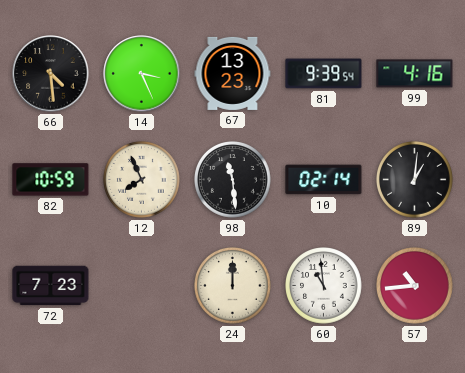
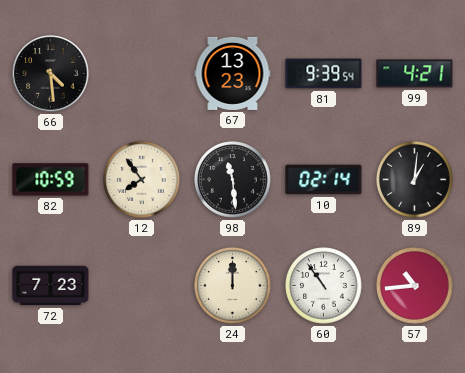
14: 3:26 -> none
99: 4:16 -> 4:21
12: 7:56 -> 7:54
60: 10:59 -> 10:54
